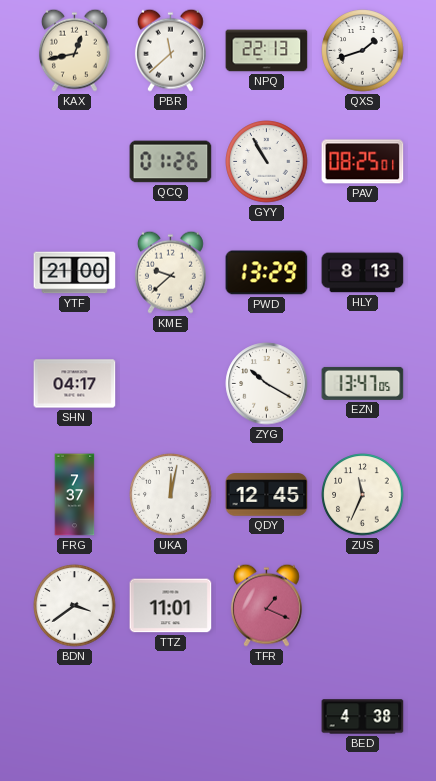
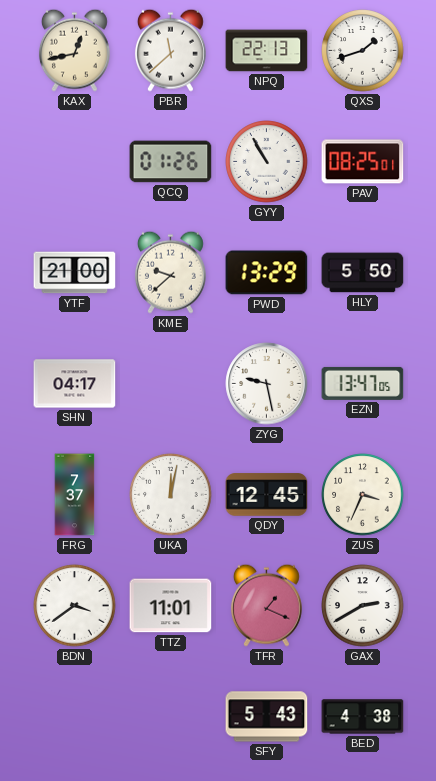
HLY: 8:13 -> 5:50
ZYG: 10:20 -> 9:28
ZUS: 11:34 -> 3:34
GAX: none -> 2:40
SFY: none -> 5:43
